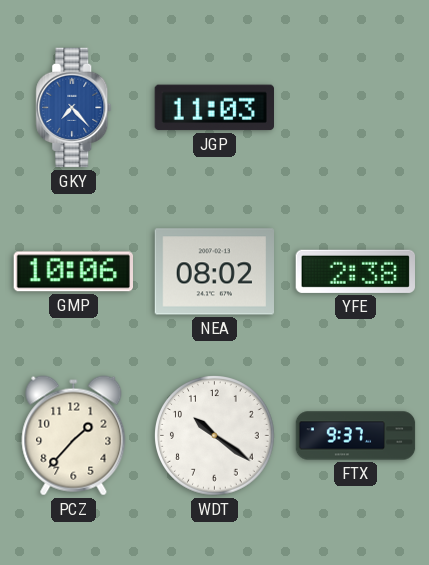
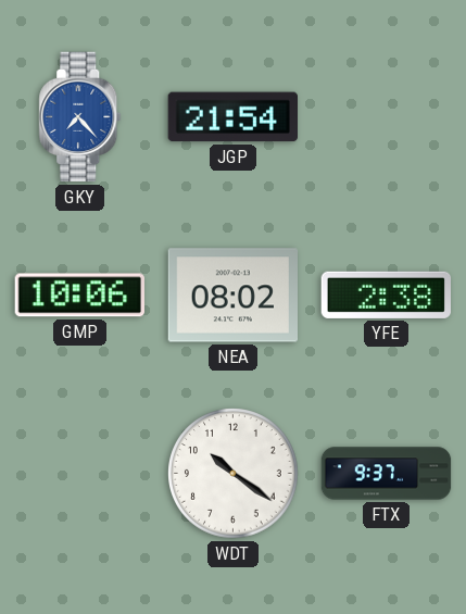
JGP: 11:03 -> 21:54
PCZ: 1:37 -> none
